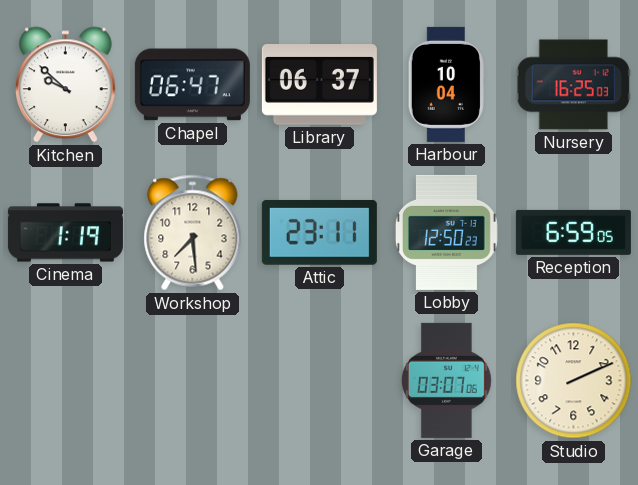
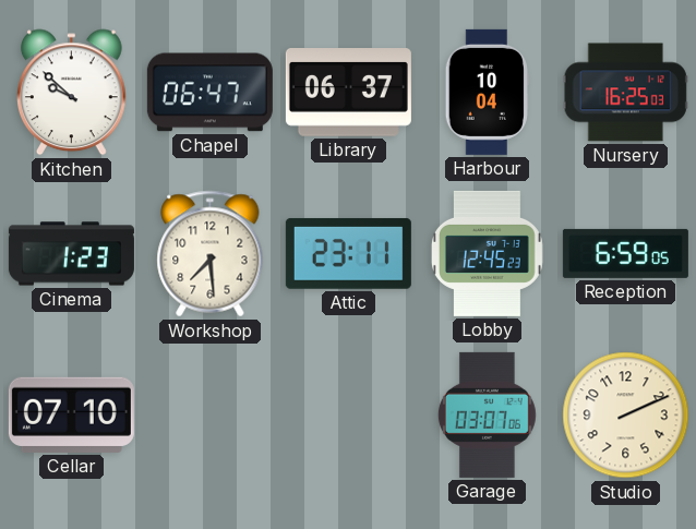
Cinema: 1:19 -> 1:23
Lobby: 12:50 -> 12:45
Cellar: none -> 07:10
